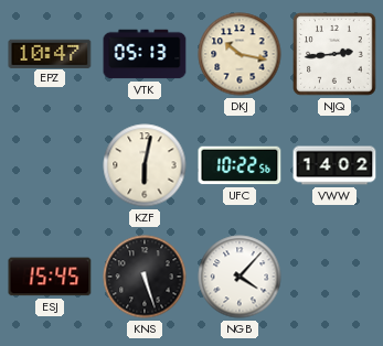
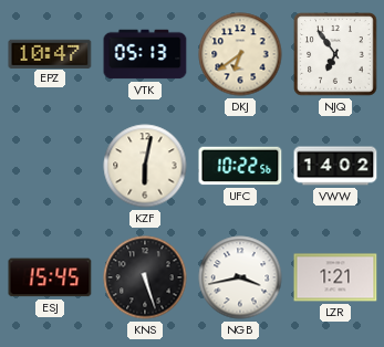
DKJ: 10:17 -> 6:39
NJQ: 2:44 -> 6:54
NGB: 4:07 -> 3:43
LZR: none -> 1:21
